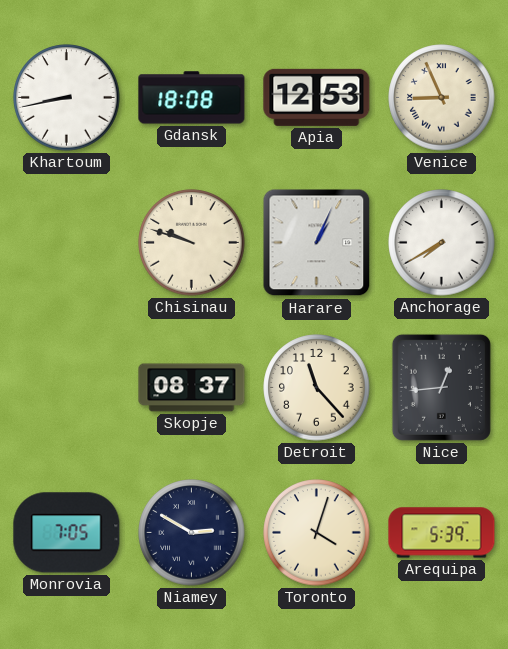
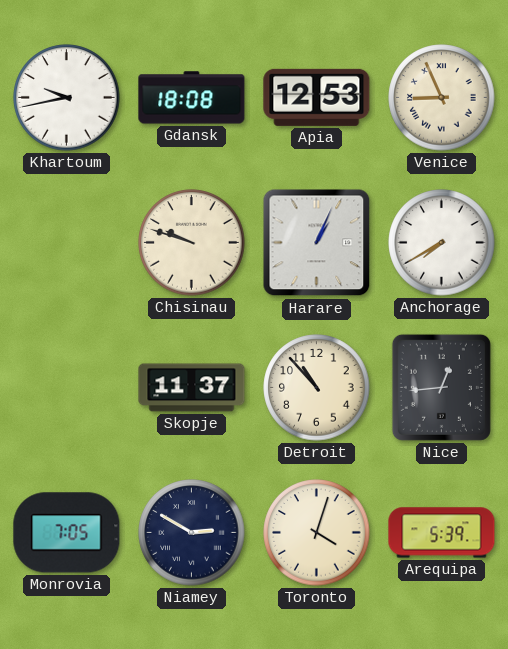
Khartoum: 8:43 -> 9:43
Skopje: 08:37 -> 11:37
Detroit: 11:23 -> 10:53
